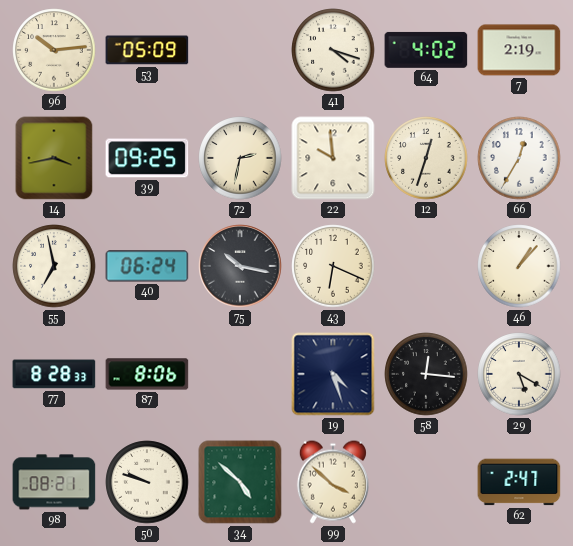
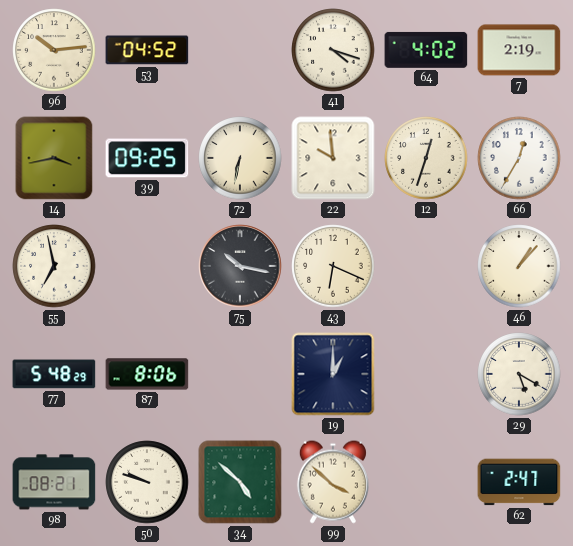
53: 05:09 -> 04:52
72: 2:32 -> 6:32
40: 06:24 -> none
77: 8:28 -> 5:48
19: 4:27 -> 1:00
58: 12:16 -> none
